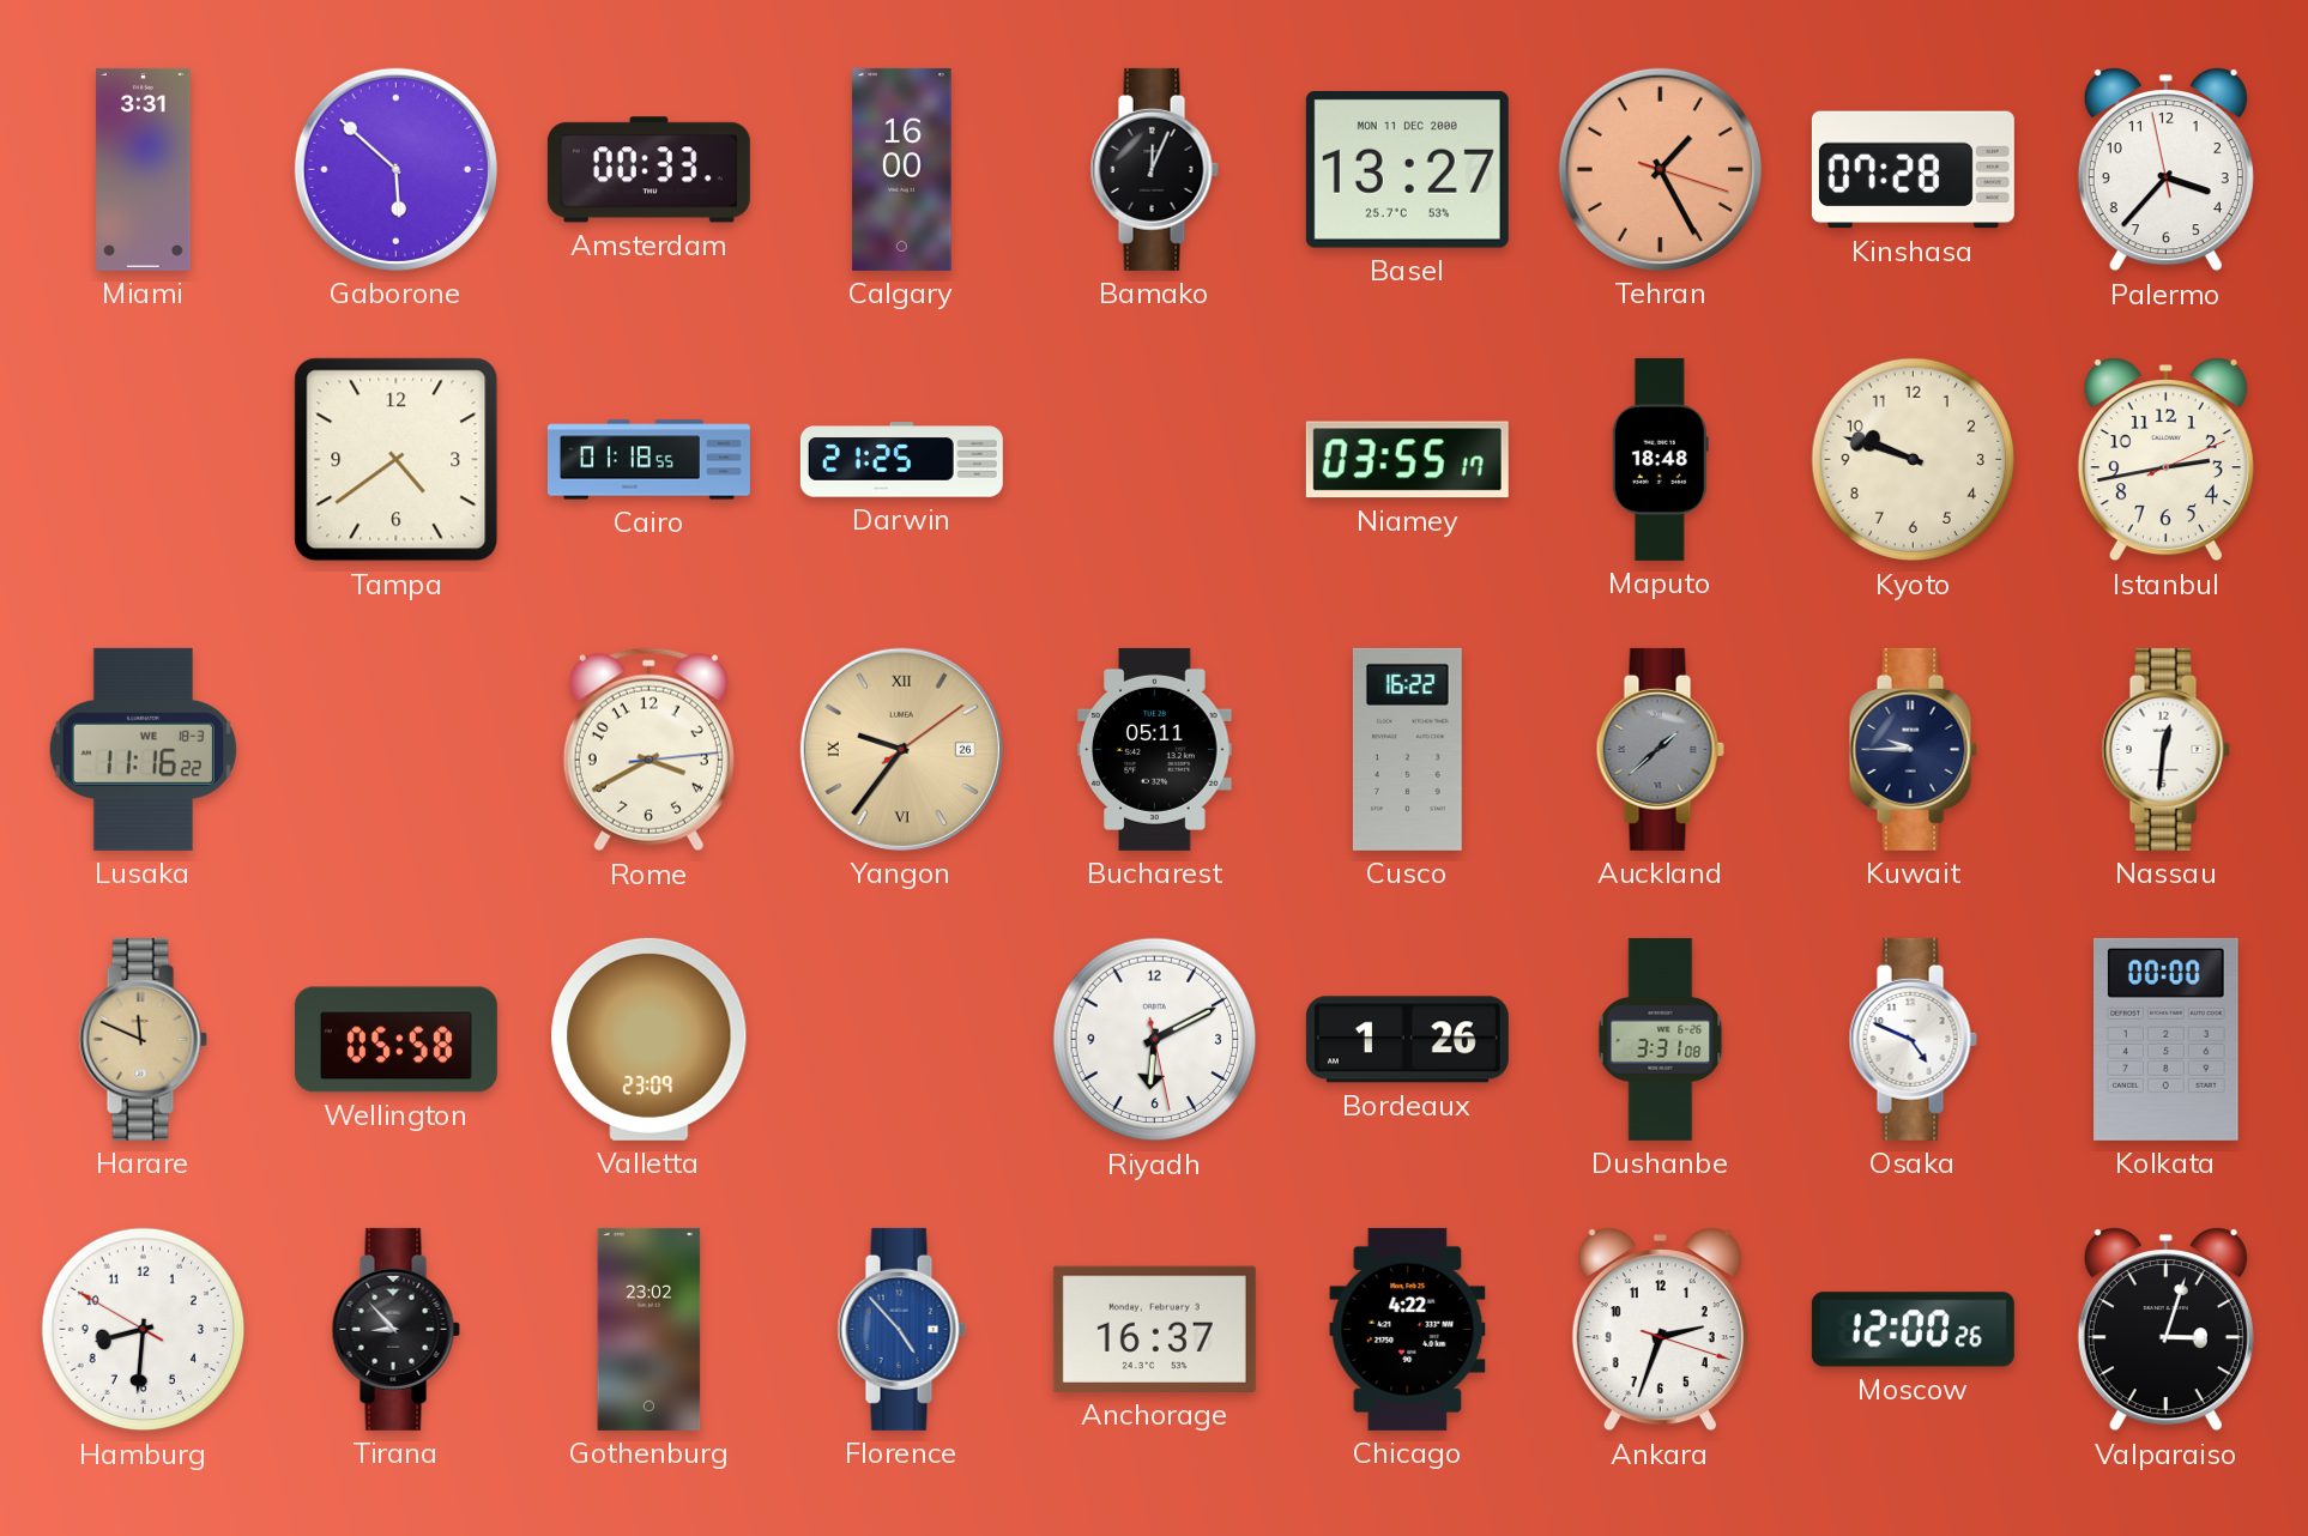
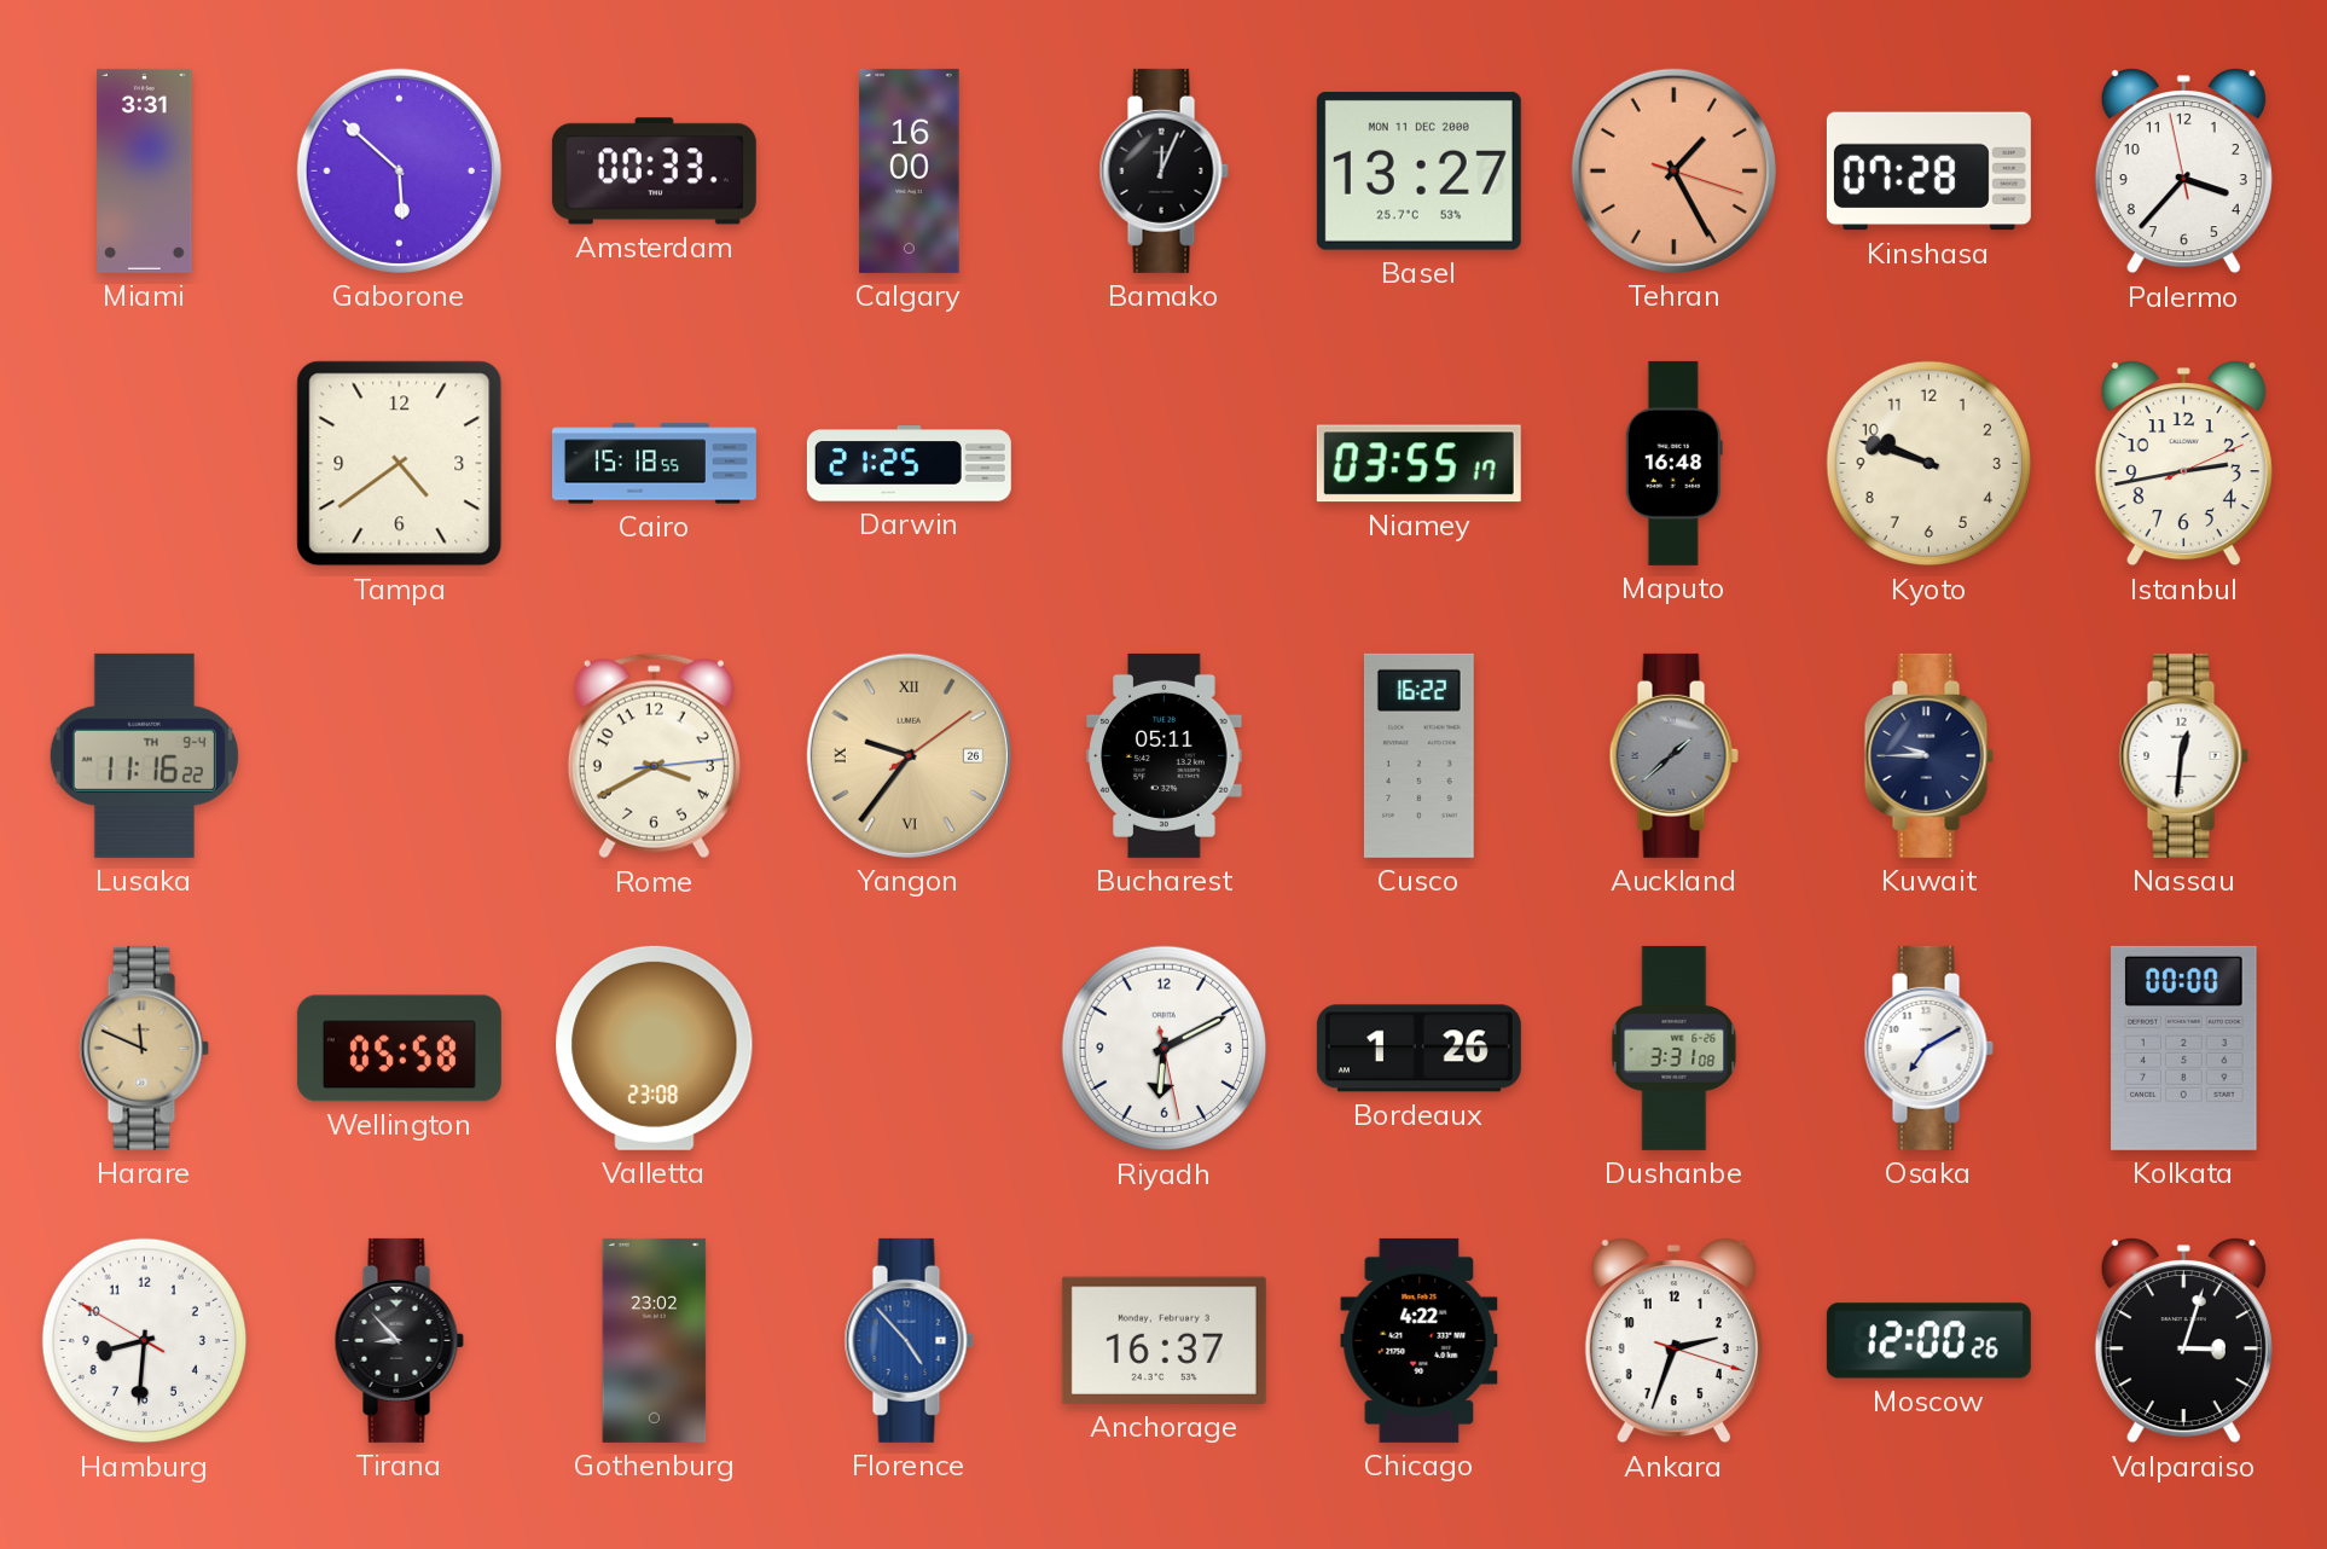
Cairo: 01:18 -> 15:18
Maputo: 18:48 -> 16:48
Lusaka date: WE 18-3 -> TH 9-4
Valletta: 23:09 -> 23:08
Osaka: 4:49 -> 7:10
